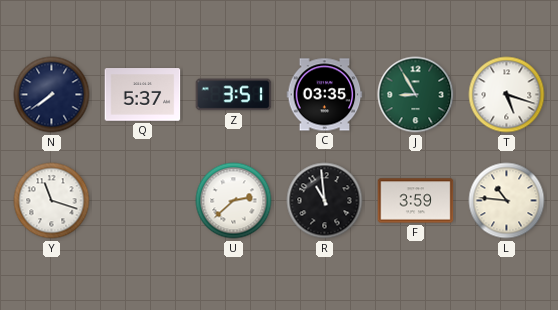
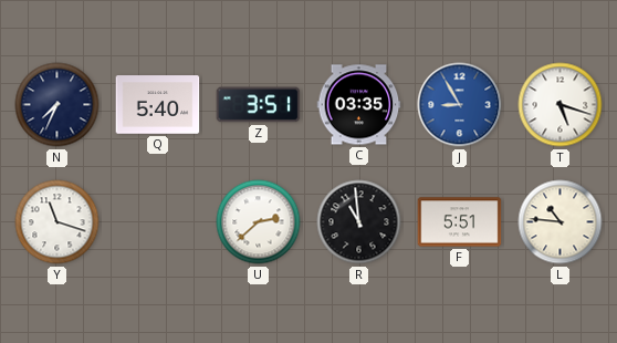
N: 7:39 -> 7:34
Q: 5:37 -> 5:40
J dial: green -> blue
F: 3:59 -> 5:51
